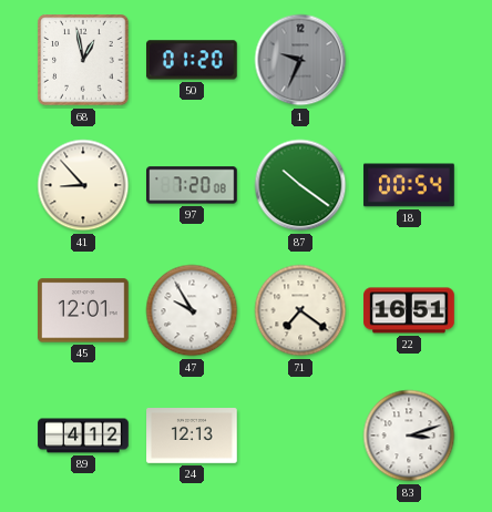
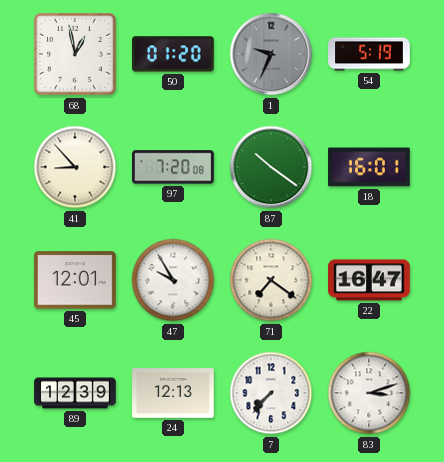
54: none -> 5:19
18: 00:54 -> 16:01
22: 16:51 -> 16:47
89: 4:12 -> 12:39
7: none -> 7:37
